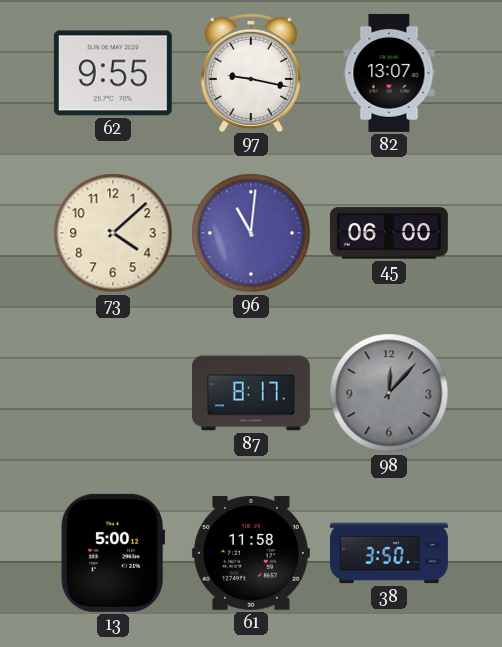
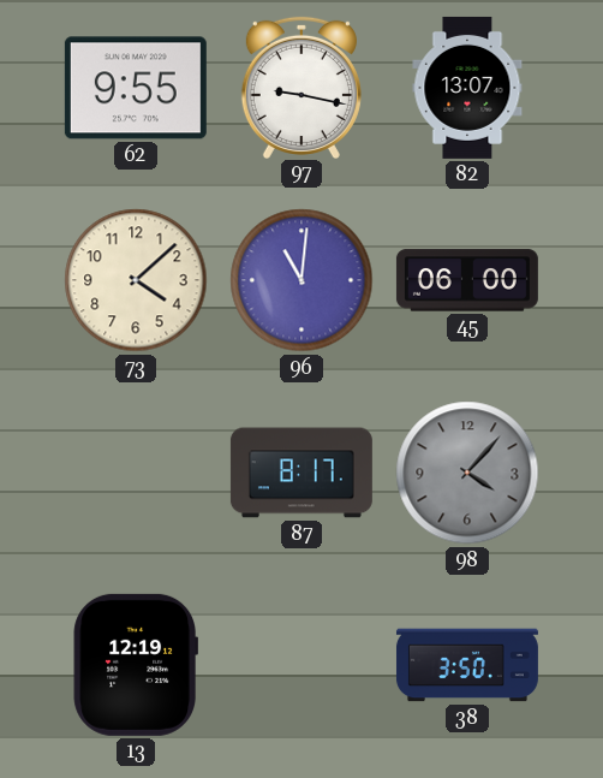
98: 12:07 -> 4:07
13: 5:00 -> 12:19
61: 11:58 -> none
